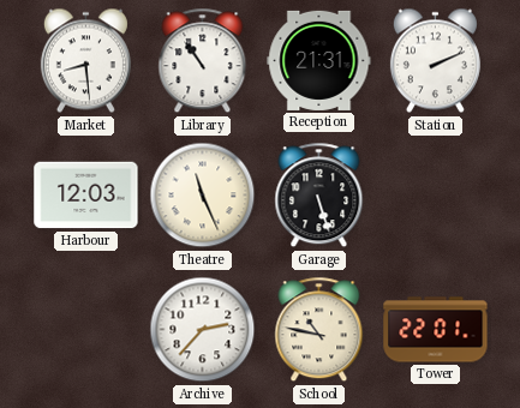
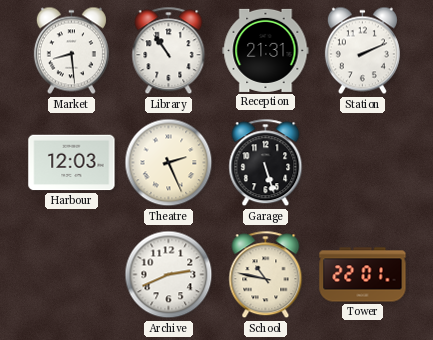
Theatre: 11:26 -> 2:26
Archive: 2:37 -> 2:41
